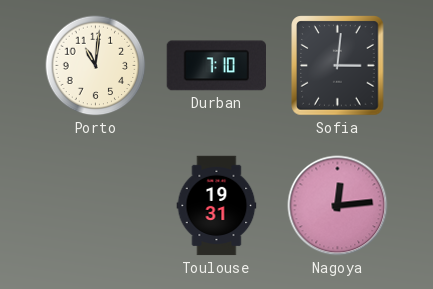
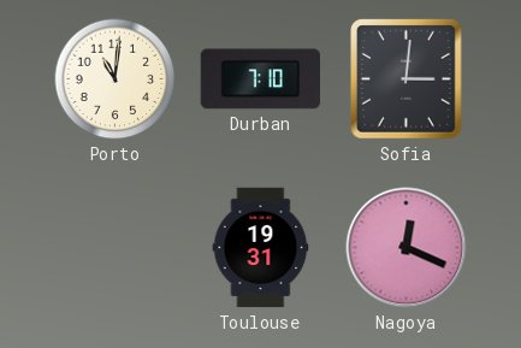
Nagoya: 12:14 -> 12:19
